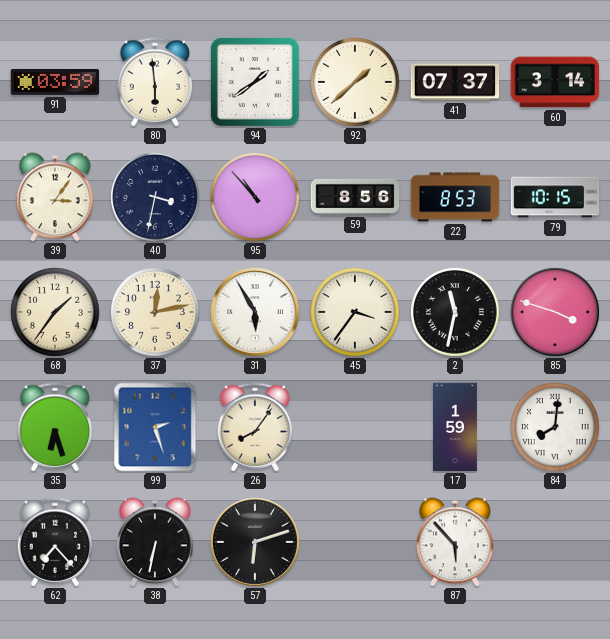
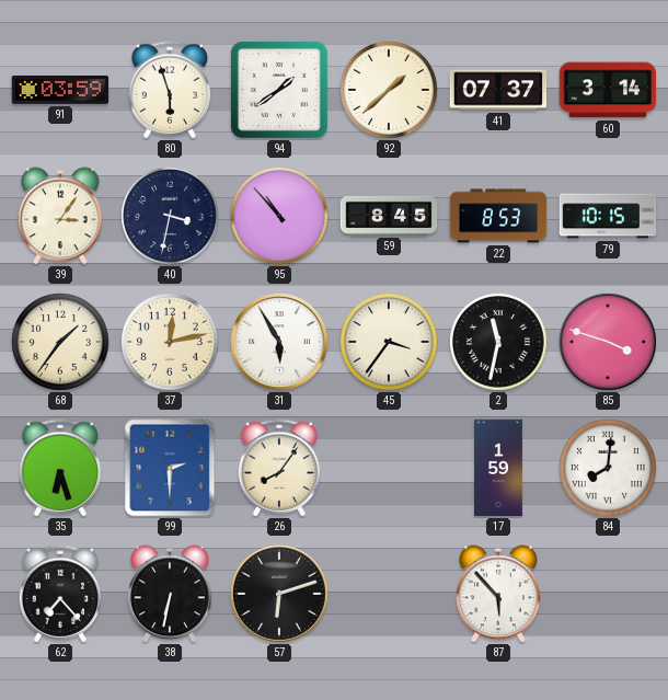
80: 5:59 -> 5:57
59: 8:56 -> 8:45
99: 2:27 -> 2:30
